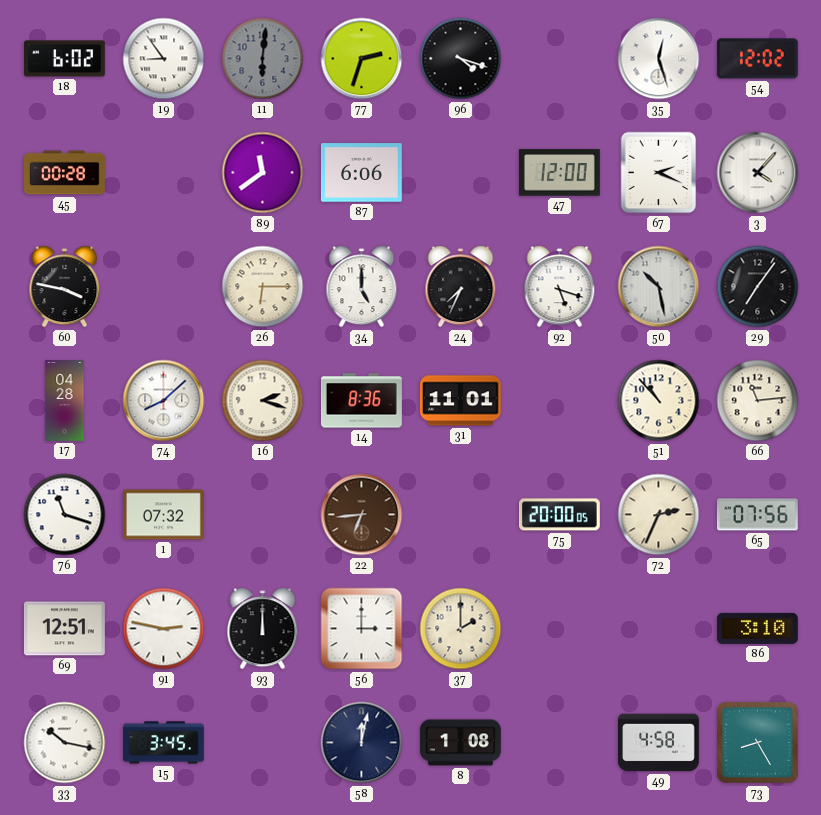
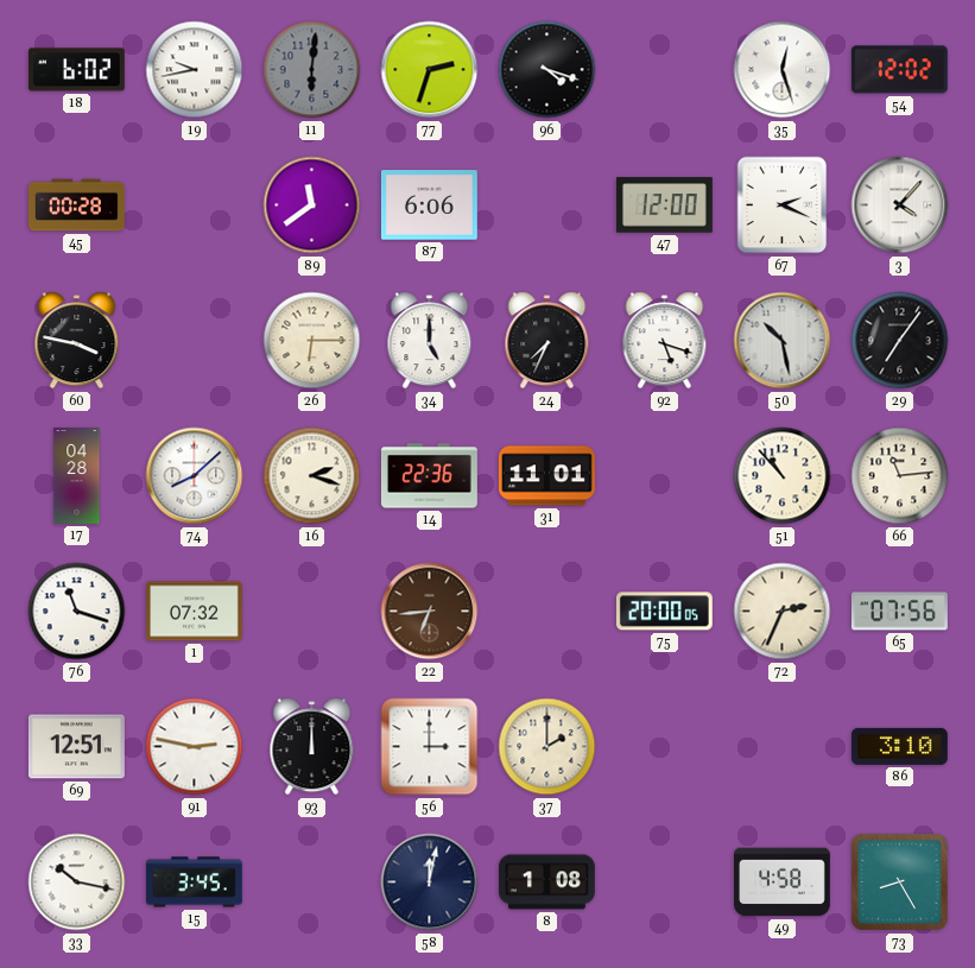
19: 8:54 -> 9:43
14: 8:36 -> 22:36
